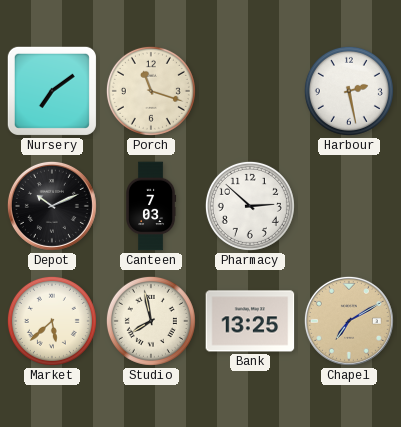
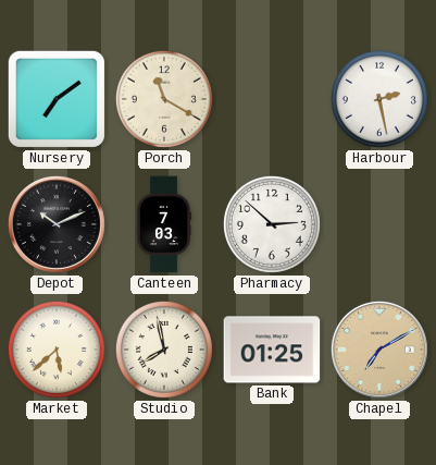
Porch: 11:18 -> 11:20
Bank: 13:25 -> 01:25
